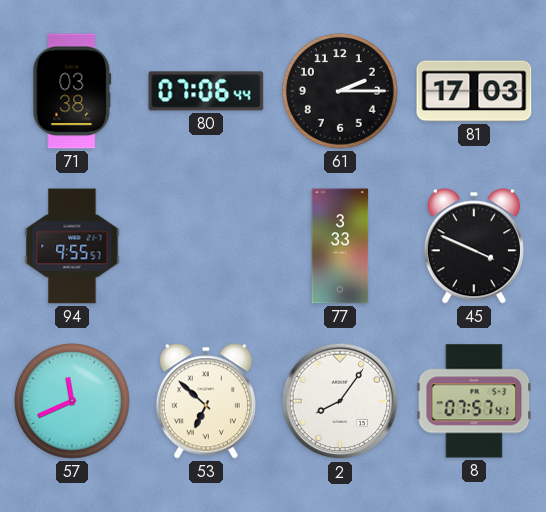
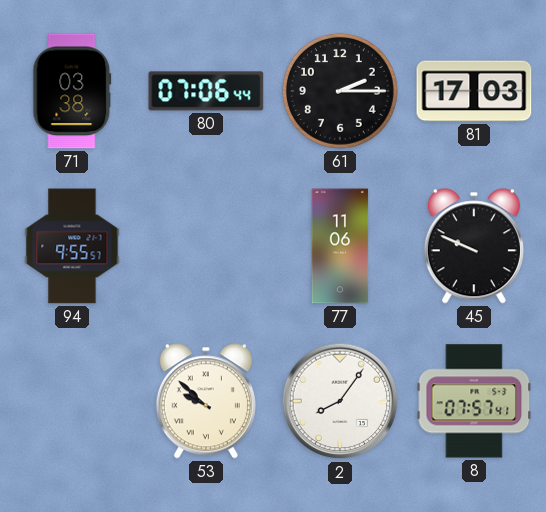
77: 3:33 -> 11:06
45: 3:49 -> 9:49
57: 11:41 -> none
53: 6:52 -> 9:52
